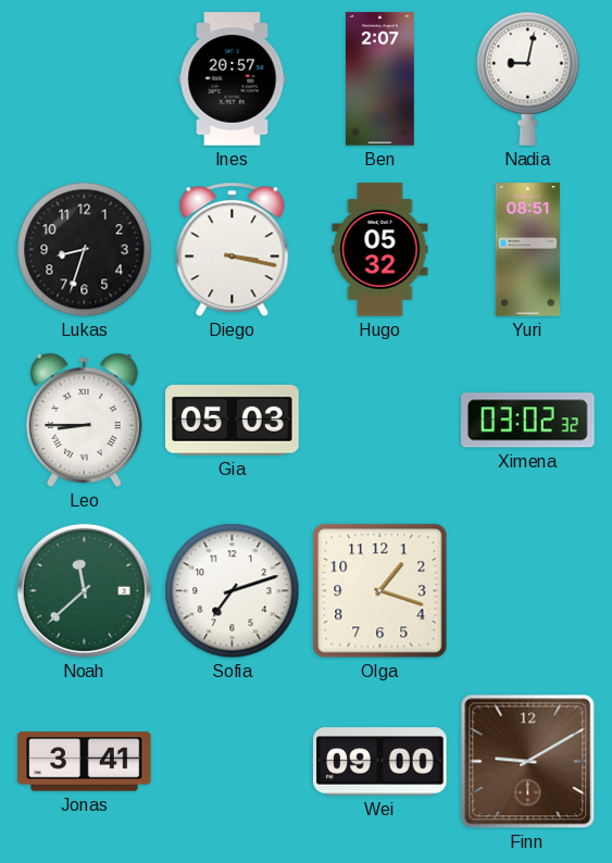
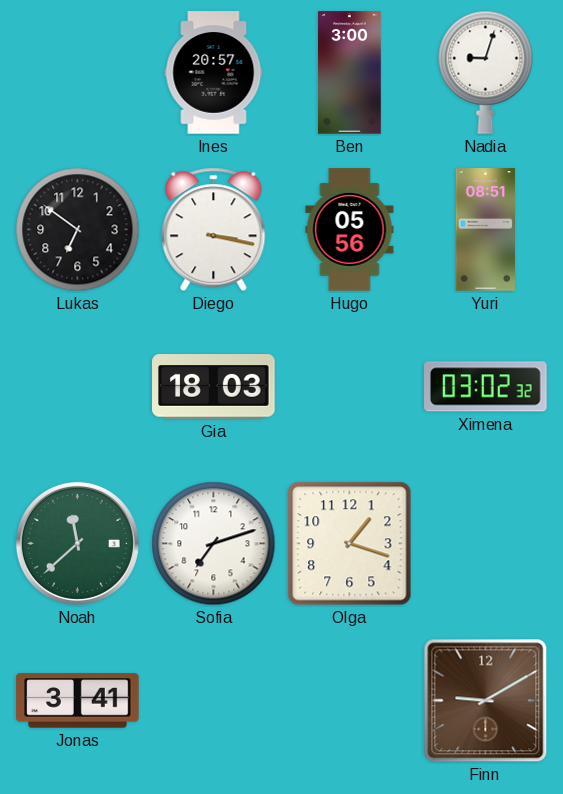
Ben: 2:07 -> 3:00
Nadia: 9:02 -> 9:03
Lukas: 8:33 -> 6:51
Hugo: 05:32 -> 05:56
Leo: 8:45 -> none
Gia: 05:03 -> 18:03
Wei: 09:00 -> none
